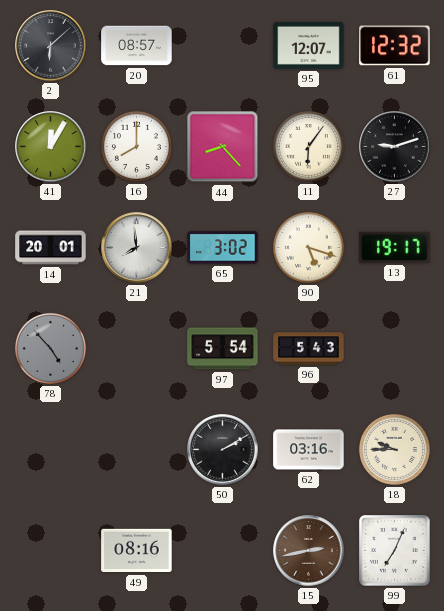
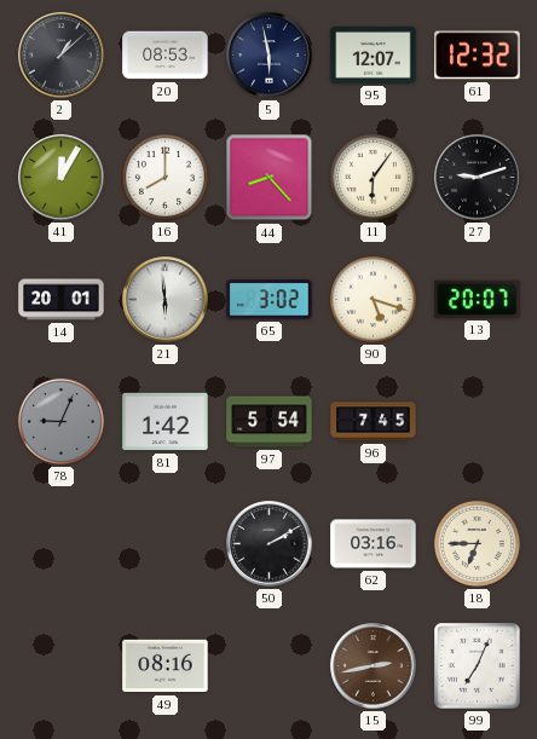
2: 6:08 -> 1:08
20: 08:57 -> 08:53
5: none -> 5:58
21: 7:59 -> 5:59
13: 19:17 -> 20:07
78: 4:53 -> 9:04
81: none -> 1:42
96: 5:43 -> 7:45
18: 9:45 -> 6:45
